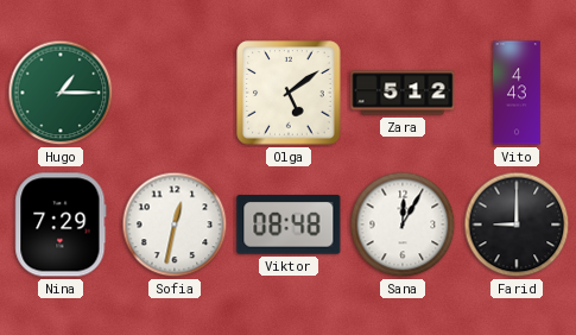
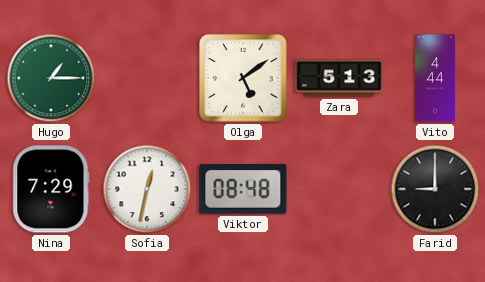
Zara: 5:12 -> 5:13
Vito: 4:43 -> 4:44
Sana: 12:05 -> none
